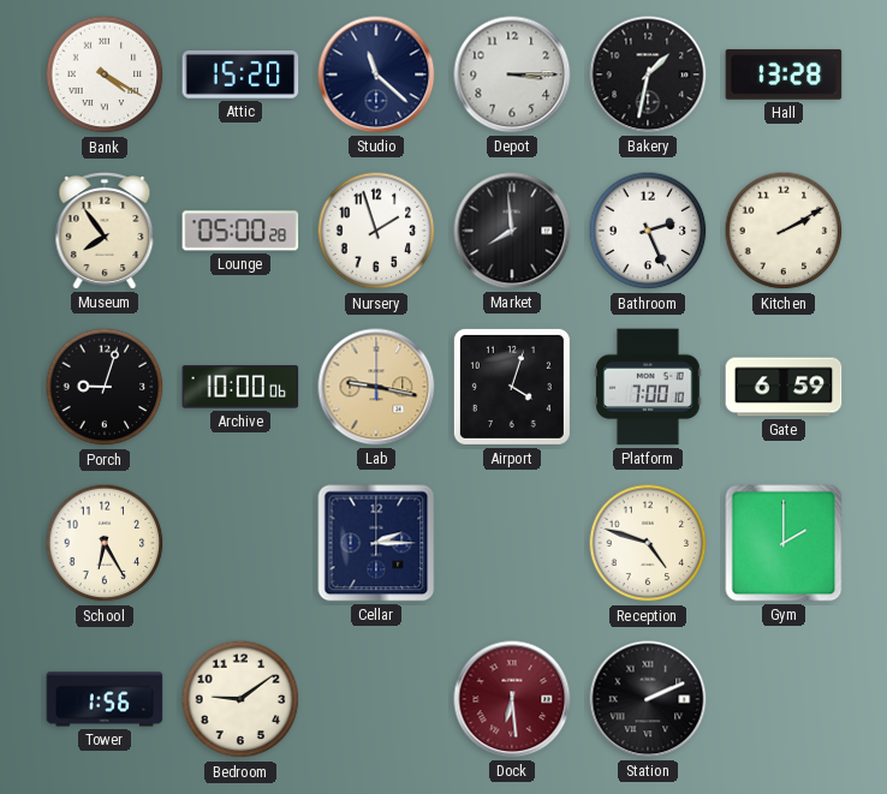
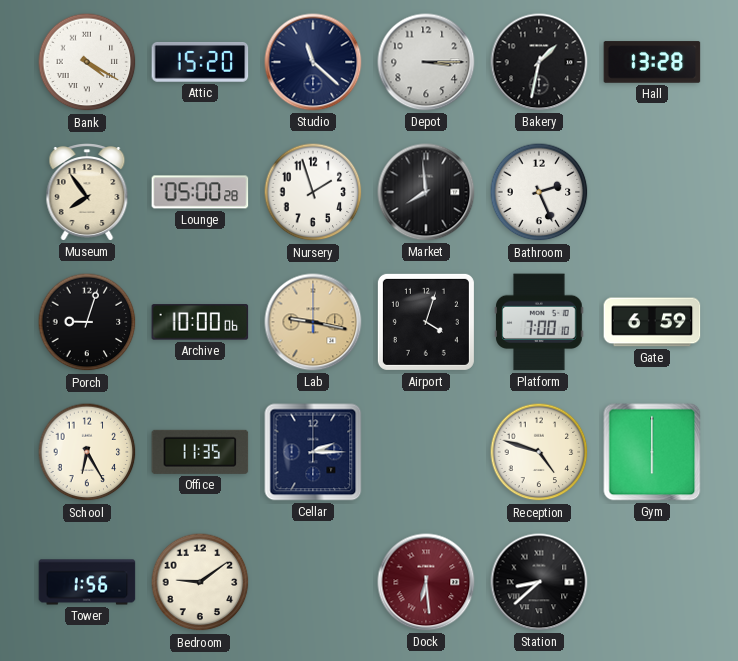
Kitchen: 2:10 -> none
Office: none -> 11:35
Gym: 2:00 -> 6:00
Station: 2:11 -> 8:38
